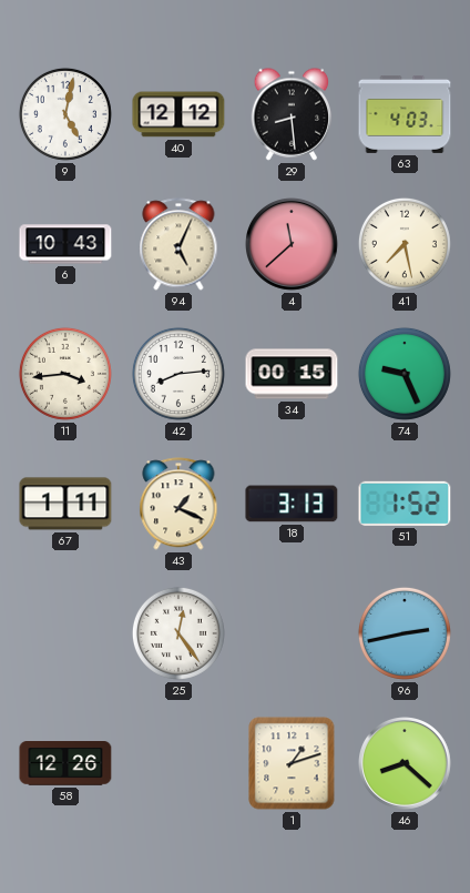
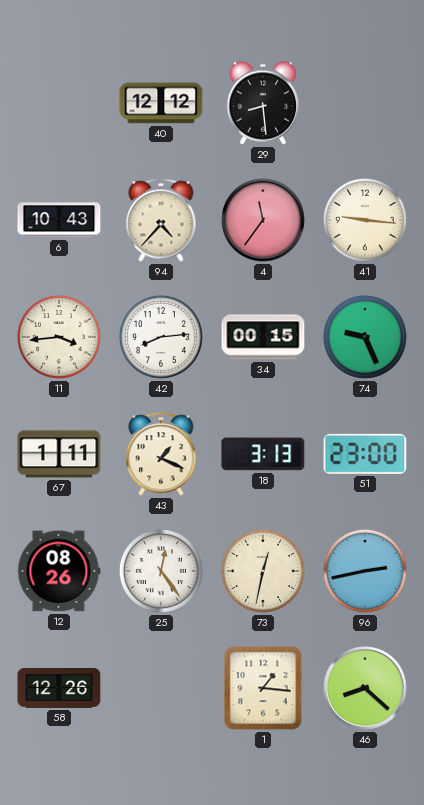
9: 5:02 -> none
63: 4:03 -> none
94: 5:04 -> 4:37
4: 11:38 -> 11:36
41: 7:28 -> 9:16
51: 1:52 -> 23:00
12: none -> 08:26
73: none -> 12:32
1: 1:12 -> 1:16
